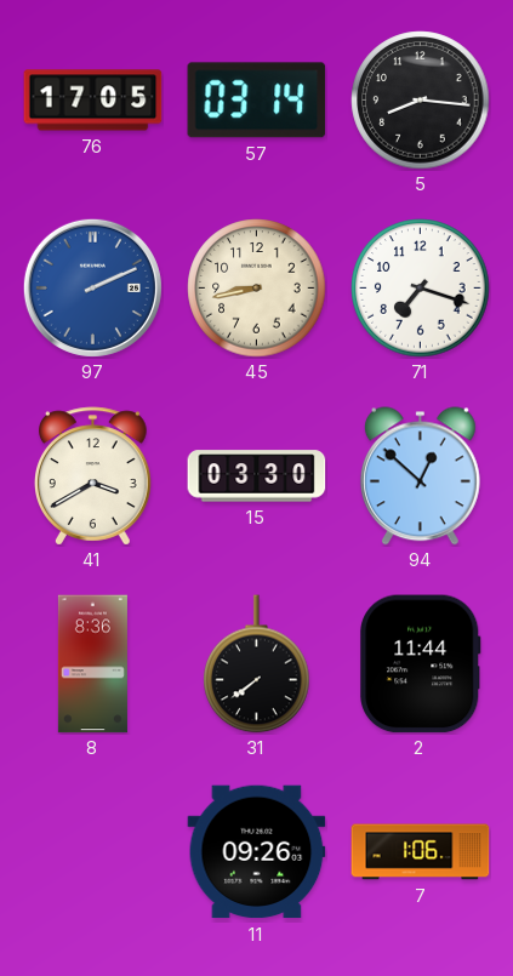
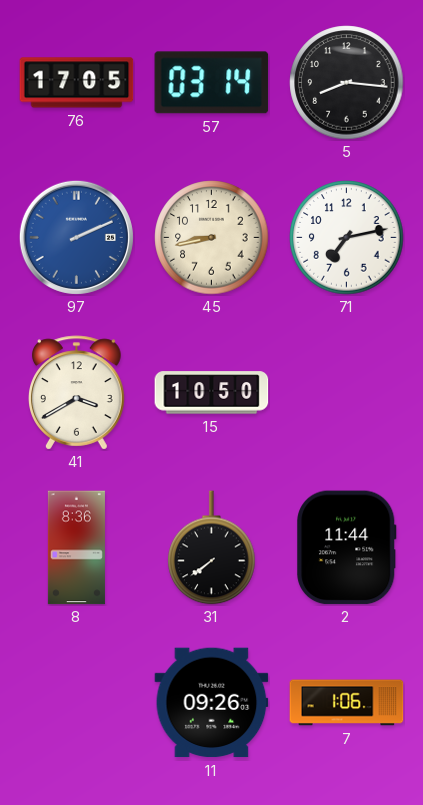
71: 7:18 -> 7:13
15: 03:30 -> 10:50
94: 12:52 -> none
